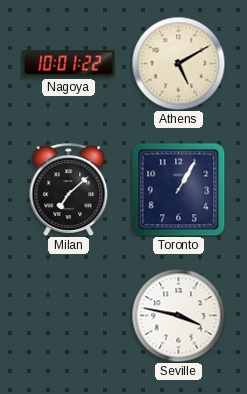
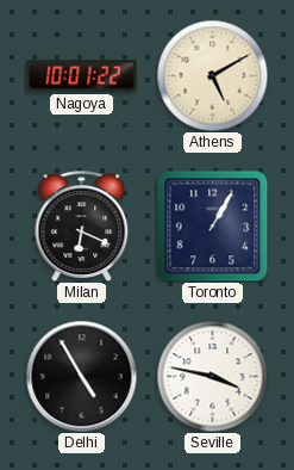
Milan: 7:08 -> 6:19
Delhi: none -> 4:55
